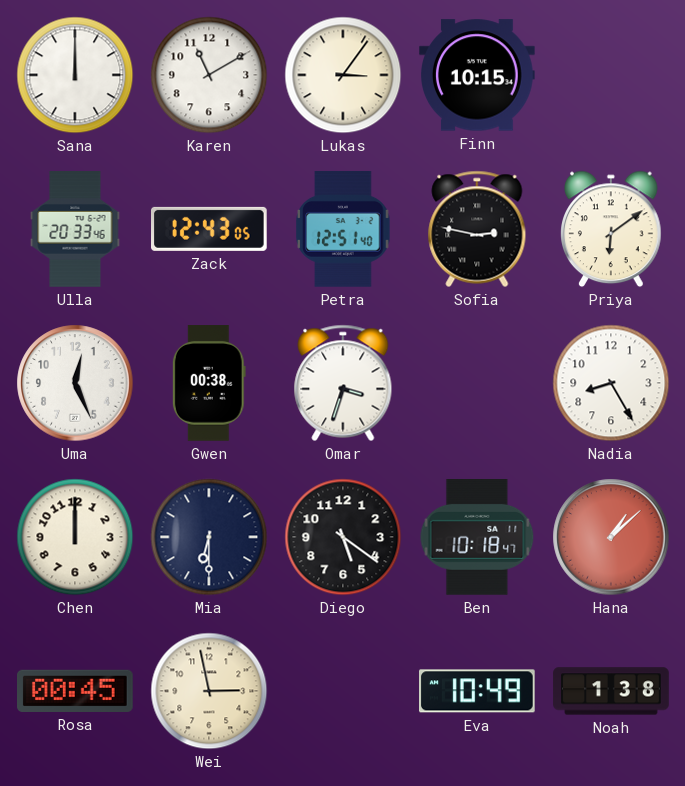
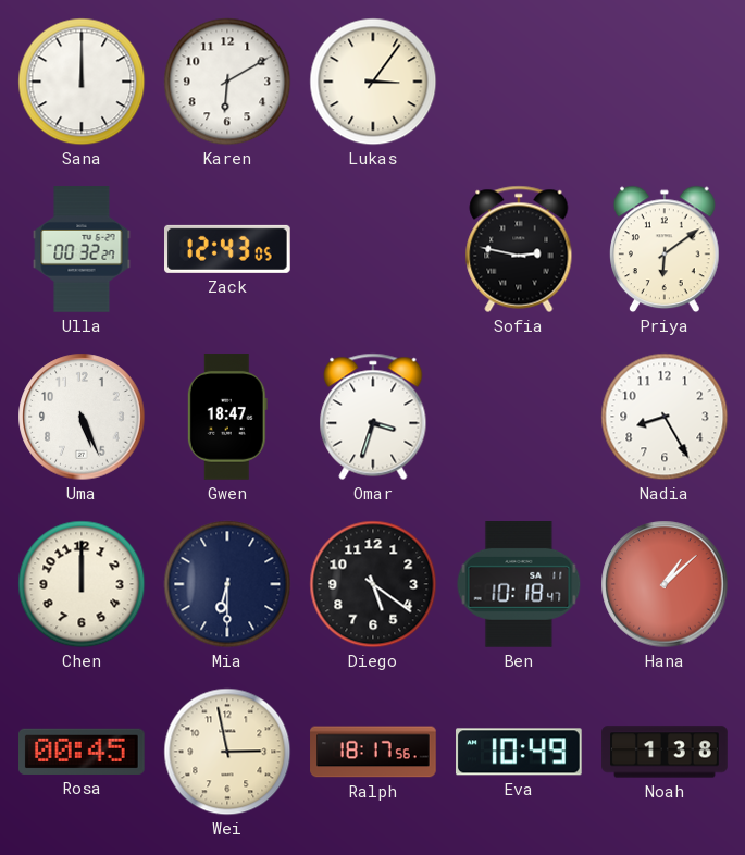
Karen: 11:10 -> 6:10
Finn: 10:15 -> none
Ulla: 20:33 -> 00:32
Petra: 12:51 -> none
Uma: 12:26 -> 5:26
Gwen: 00:38 -> 18:47
Ralph: none -> 18:17
